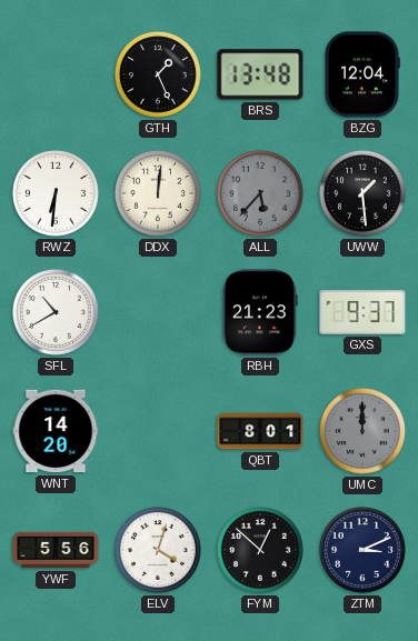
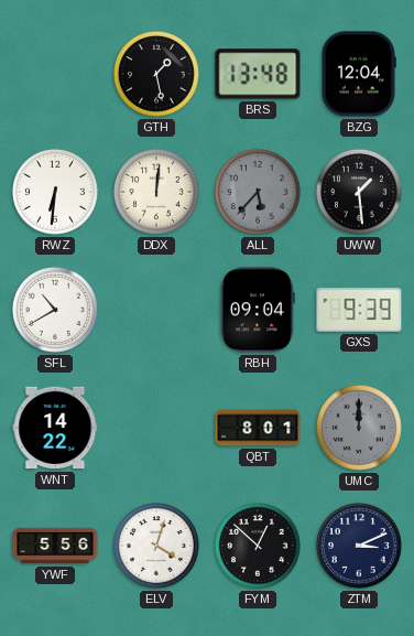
GTH: 1:26 -> 1:28
RBH: 21:23 -> 09:04
GXS: 9:37 -> 9:39
WNT: 14:20 -> 14:22
